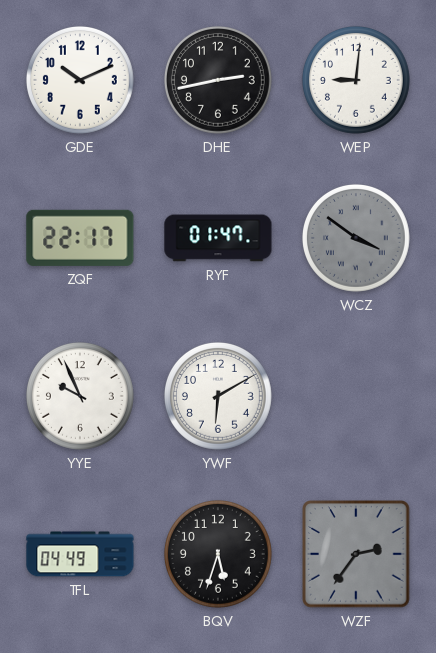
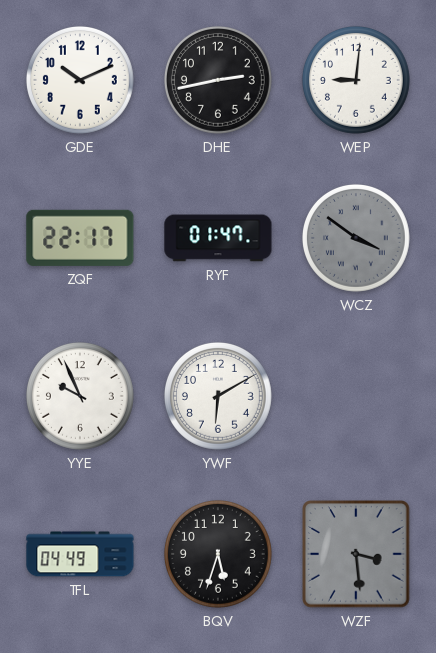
WZF: 2:36 -> 3:29
